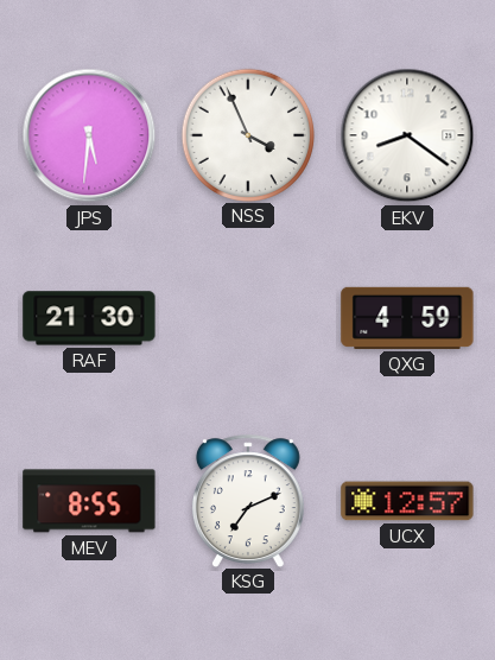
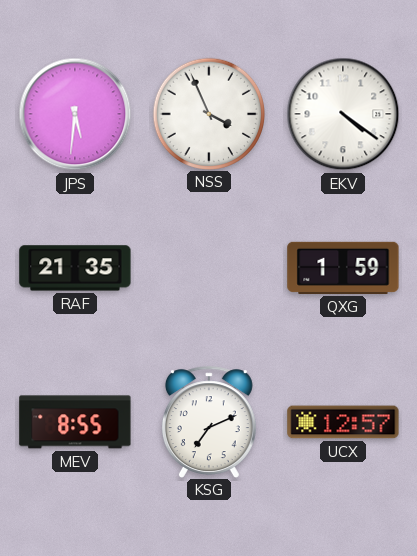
EKV: 8:21 -> 4:21
RAF: 21:30 -> 21:35
QXG: 4:59 -> 1:59
